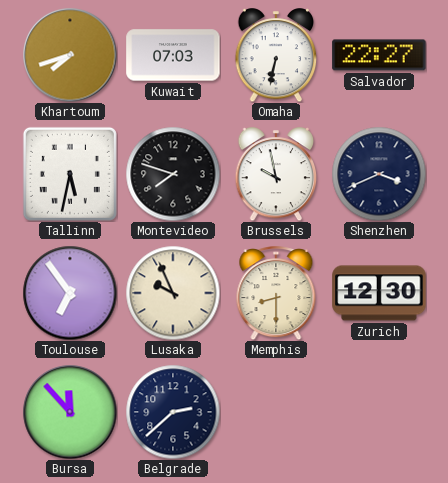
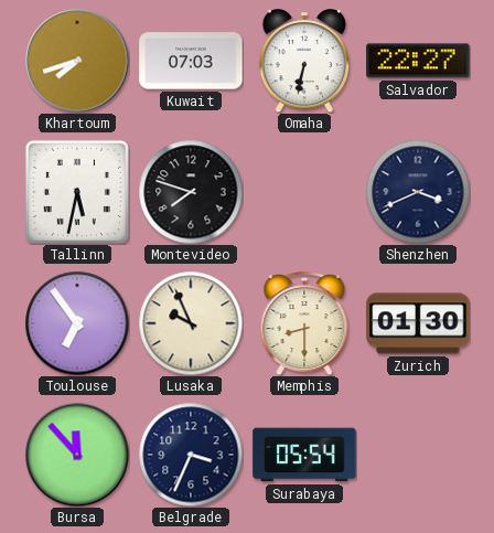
Brussels: 9:58 -> none
Zurich: 12:30 -> 01:30
Belgrade: 2:38 -> 3:34
Surabaya: none -> 05:54
